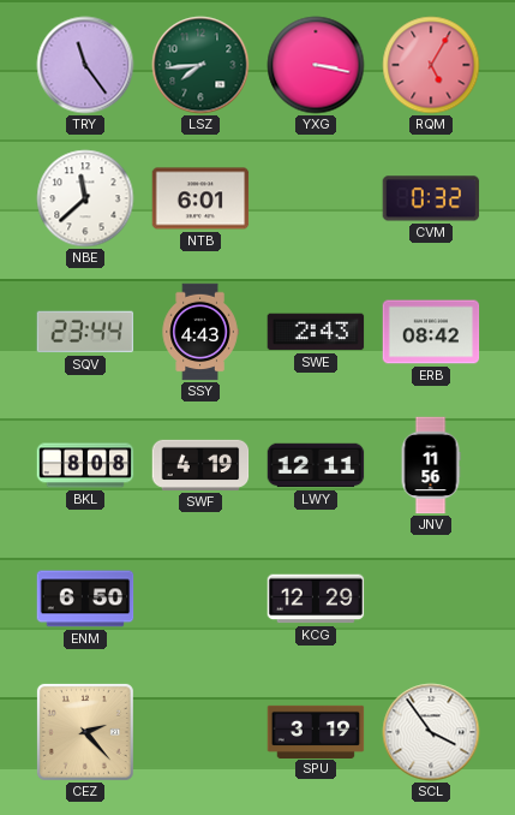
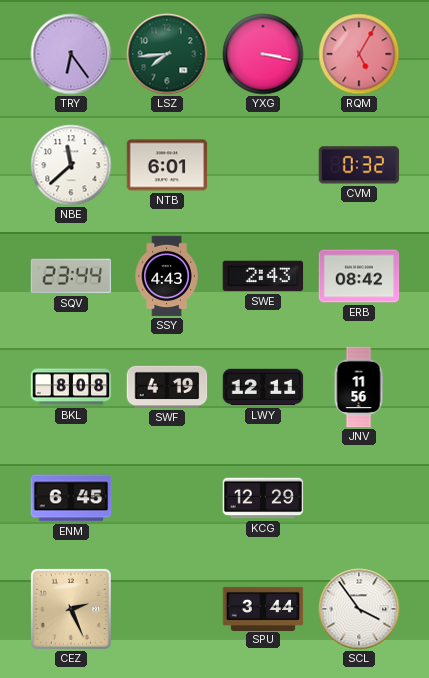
TRY: 11:24 -> 6:24
ENM: 6:50 -> 6:45
CEZ: 2:23 -> 2:26
SPU: 3:19 -> 3:44
